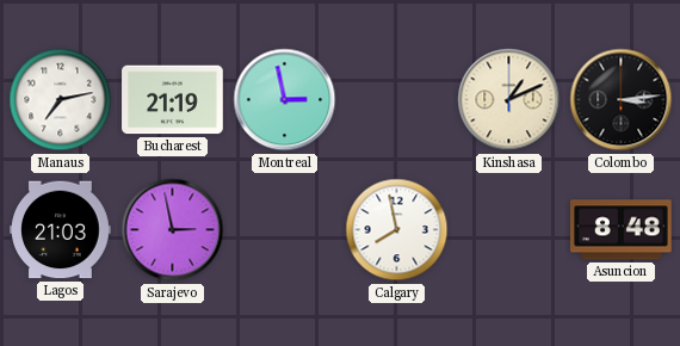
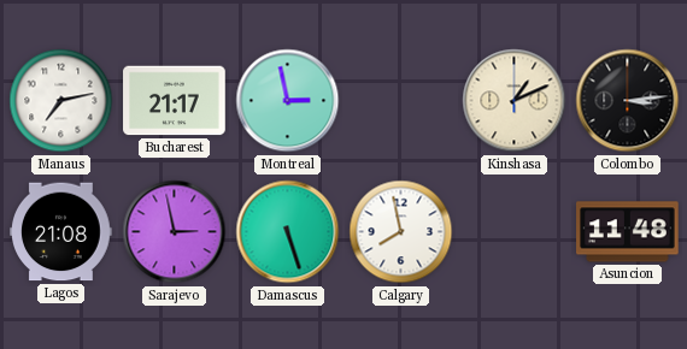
Bucharest: 21:19 -> 21:17
Lagos: 21:03 -> 21:08
Damascus: none -> 5:27
Asuncion: 8:48 -> 11:48
